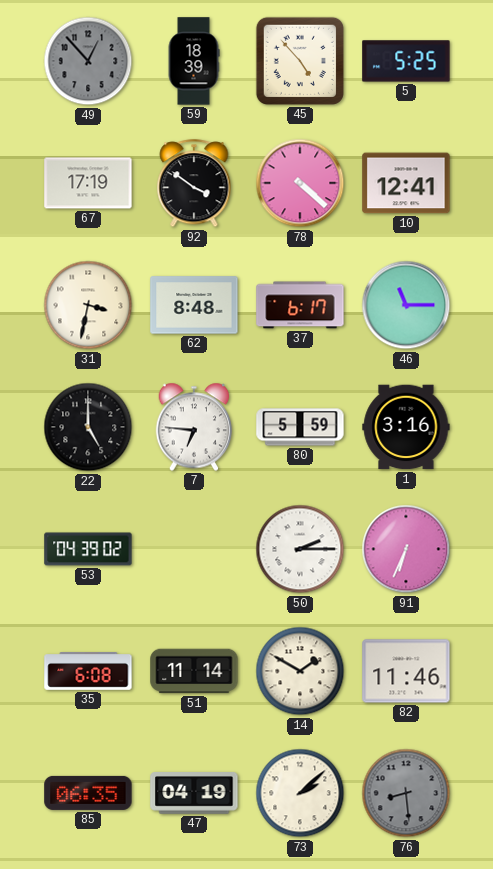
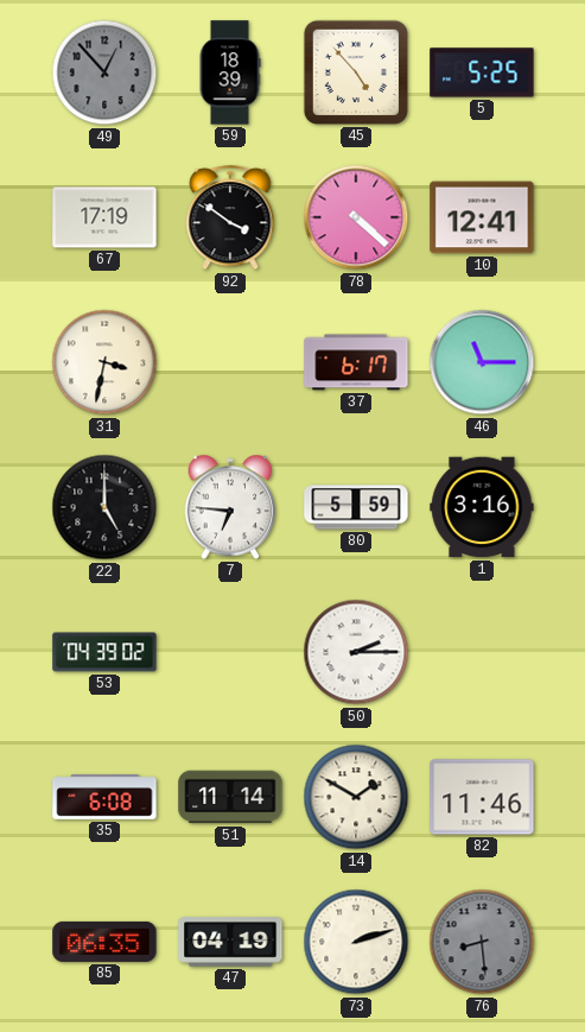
62: 8:48 -> none
91: 6:34 -> none
73: 2:08 -> 2:12
